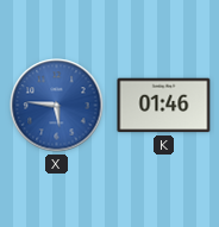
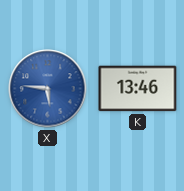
K: 01:46 -> 13:46
